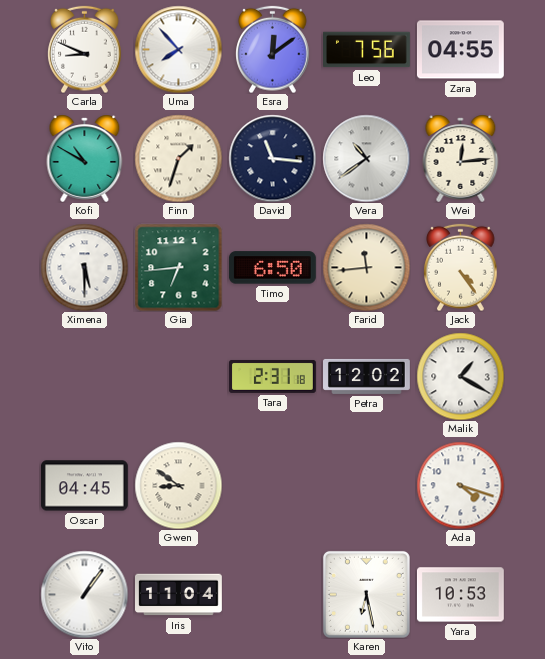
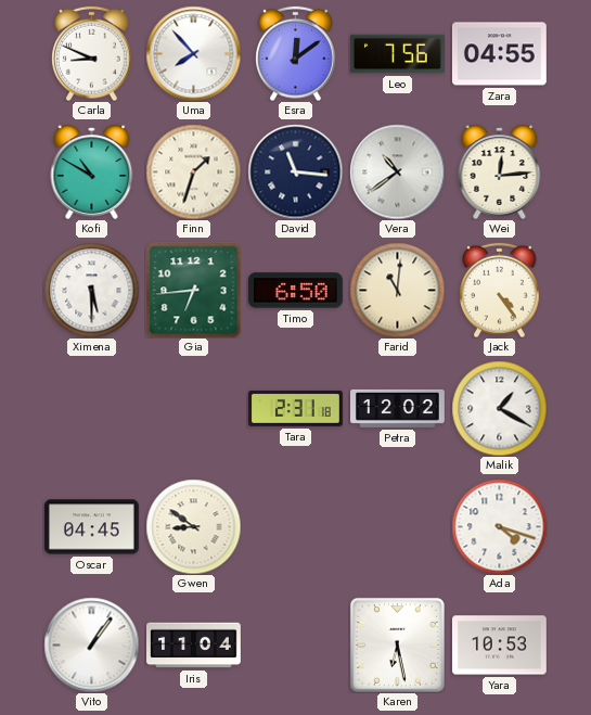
Farid: 11:44 -> 11:01
